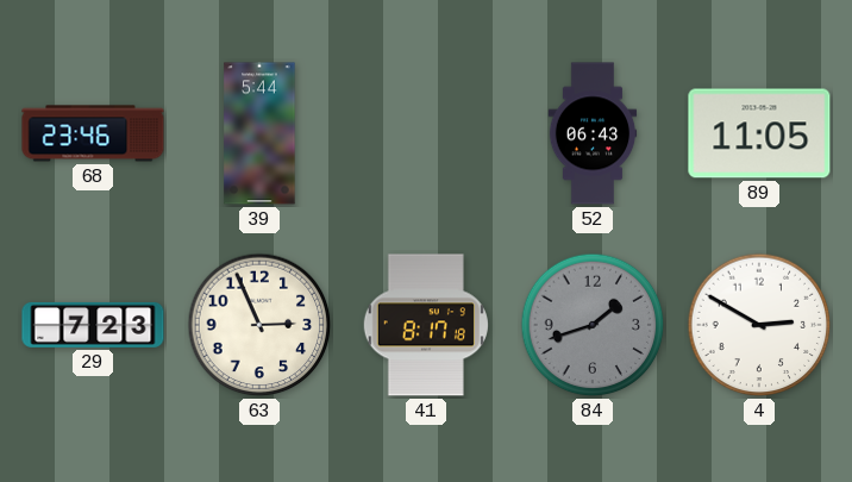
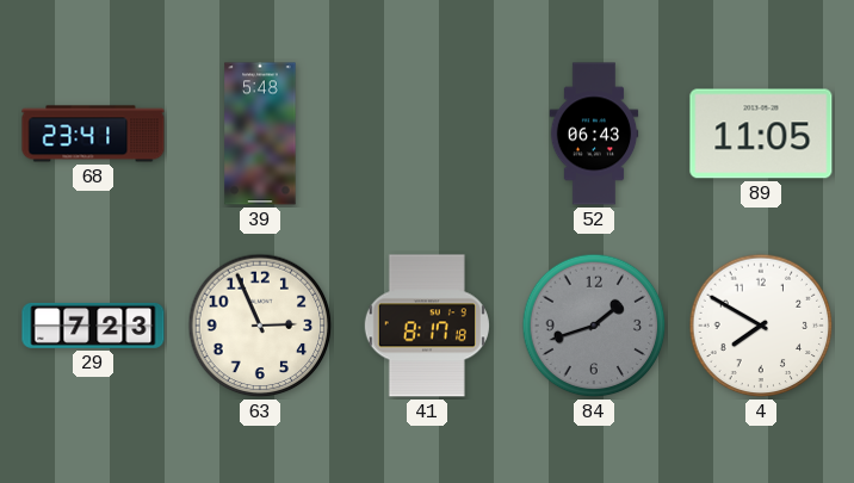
68: 23:46 -> 23:41
39: 5:44 -> 5:48
4: 2:50 -> 7:50
